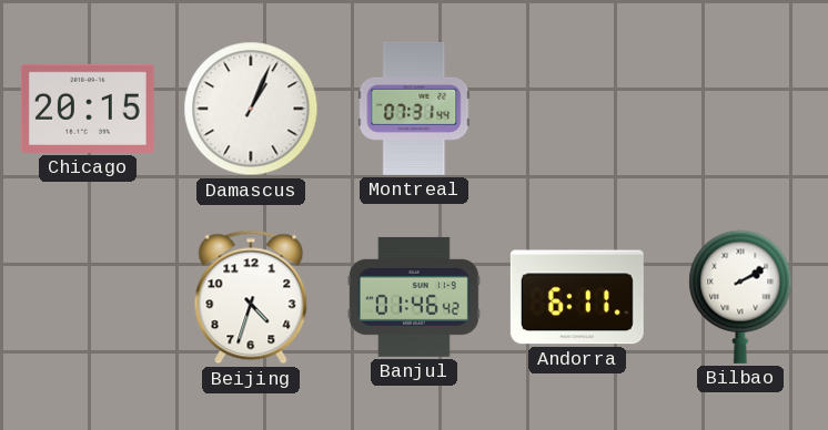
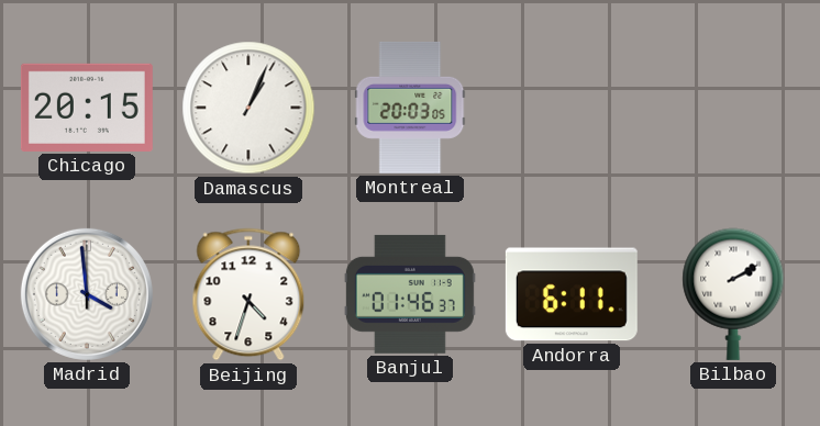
Montreal: 07:31 -> 20:03
Madrid: none -> 3:59
Banjul: 01:46:42 -> 01:46:37
